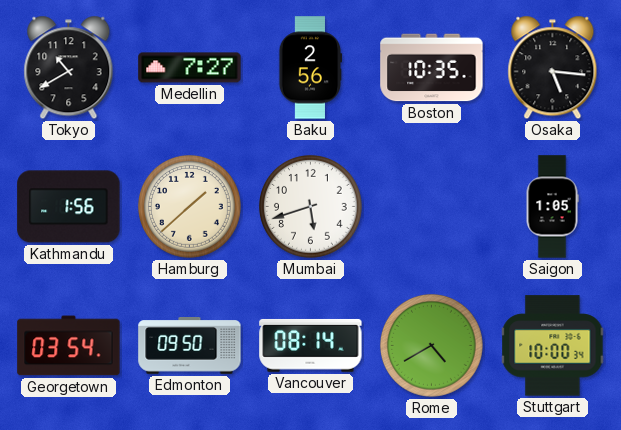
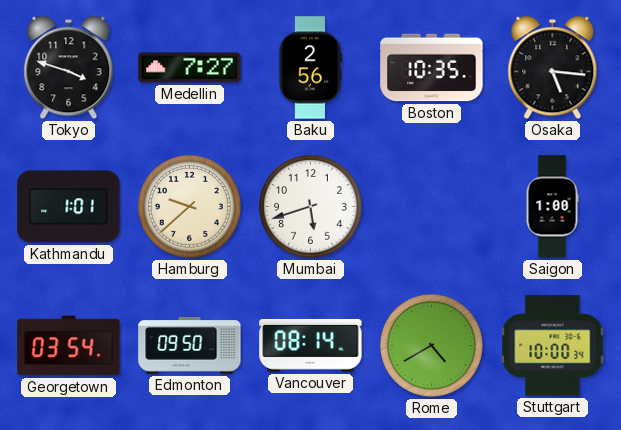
Tokyo: 10:40 -> 3:48
Kathmandu: 1:56 -> 1:01
Hamburg: 1:38 -> 9:38
Saigon: 1:05 -> 1:00
